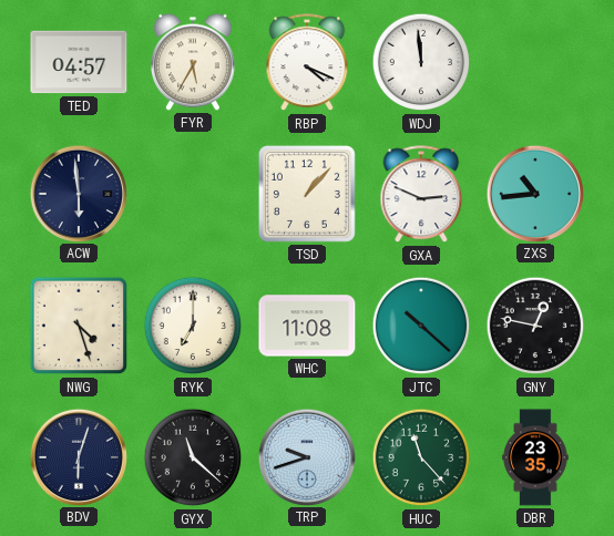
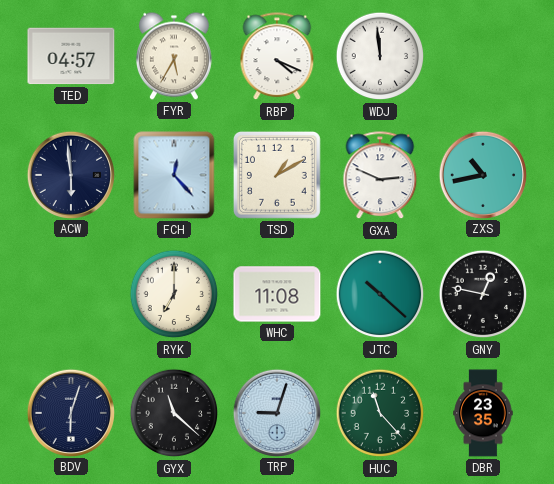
FCH: none -> 12:23
TSD: 1:07 -> 1:10
ZXS: 10:44 -> 10:43
NWG: 4:27 -> none
TRP: 9:42 -> 9:03
